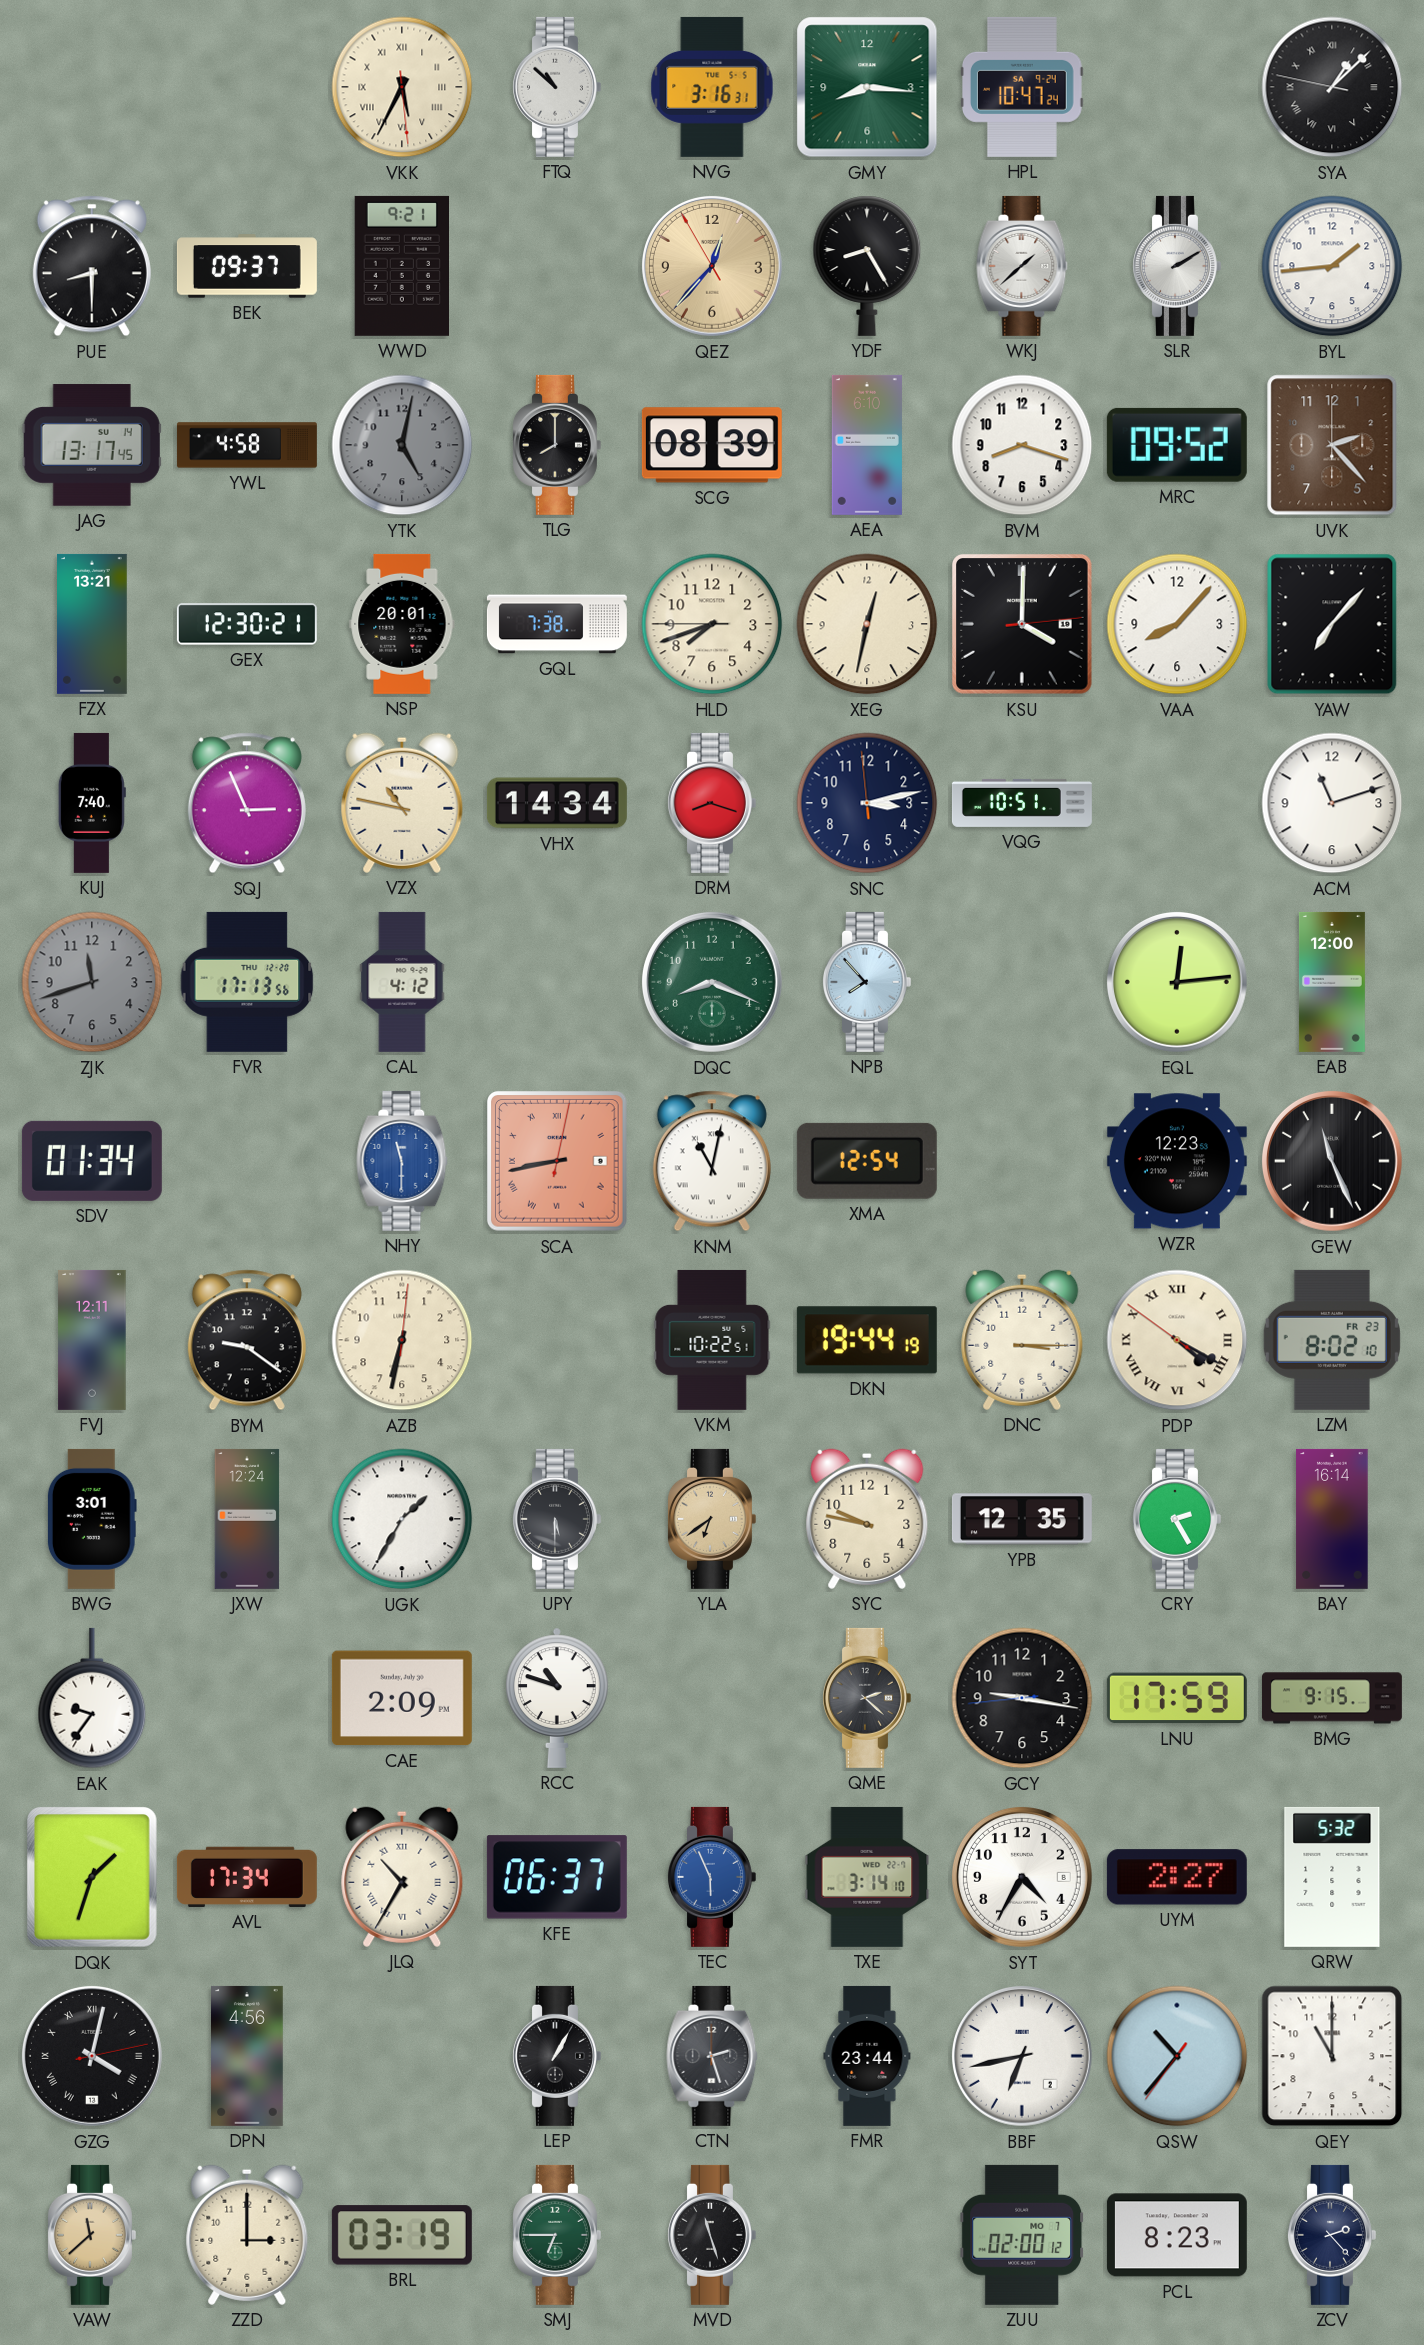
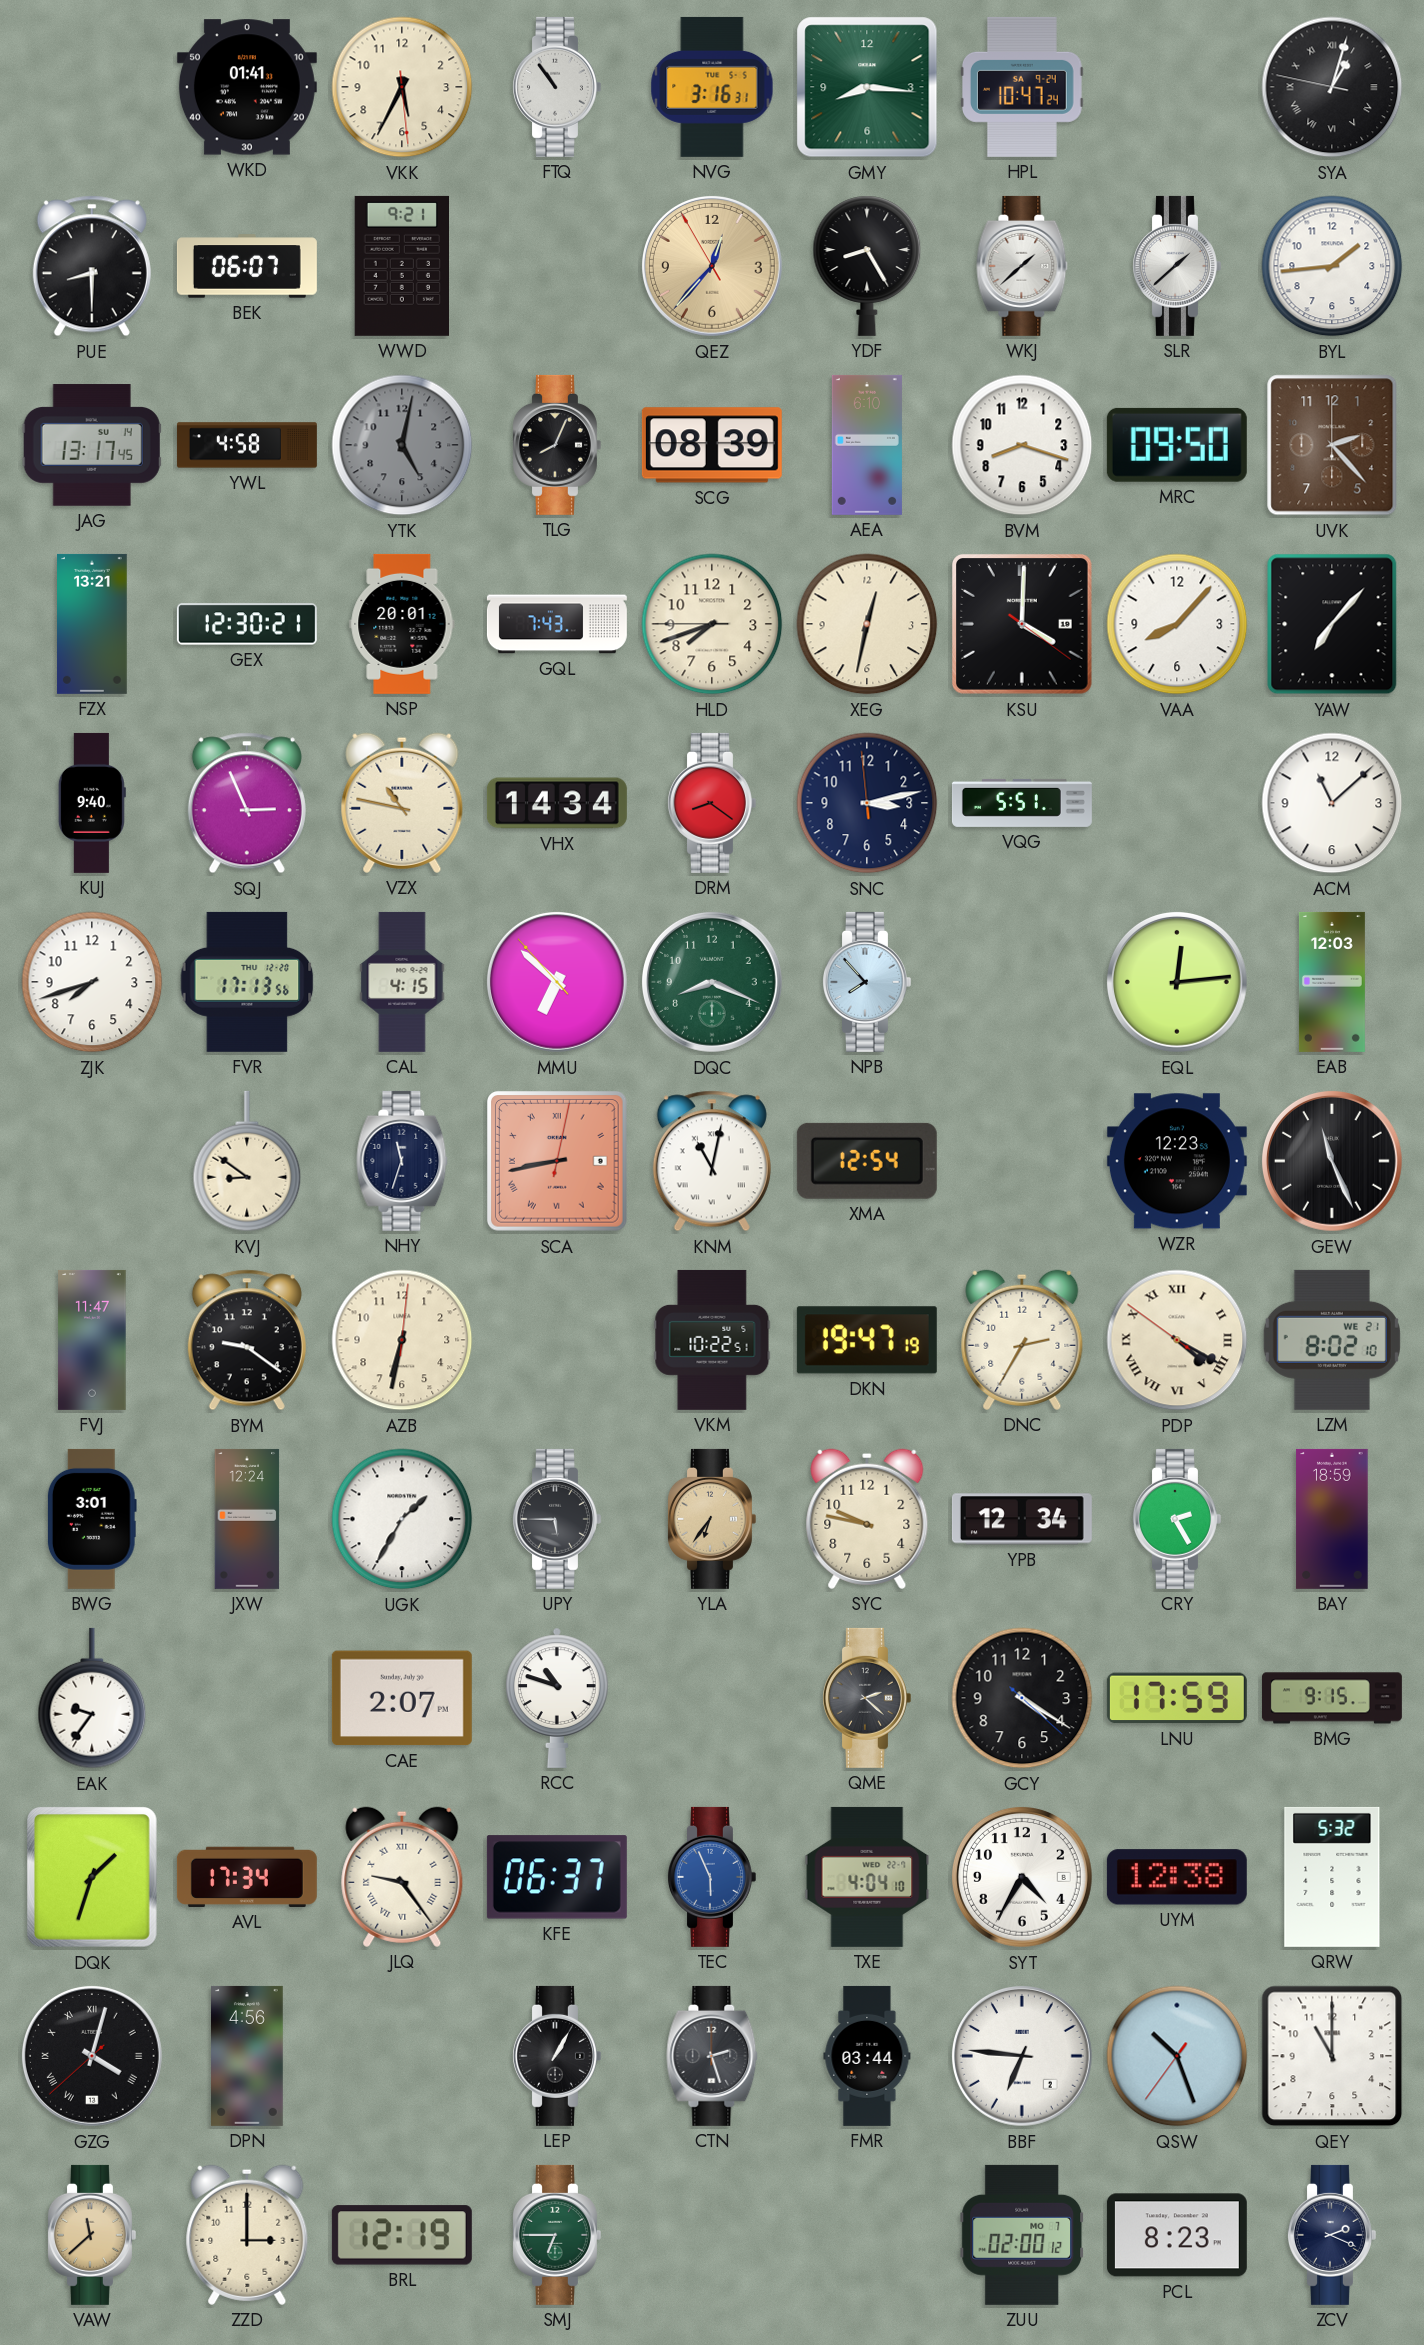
WKD: none -> 01:41
VKK numerals: Roman -> Arabic
FTQ: 10:52 -> 10:54
SYA: 1:07 -> 1:02
BEK: 09:37 -> 06:07
SLR: 2:10 -> 1:38
TLG: 8:00 -> 8:04
MRC: 09:52 -> 09:50
GQL: 7:38 -> 7:43
KSU: 4:00:14 -> 4:00:21
KUJ: 7:40 -> 9:40
DRM: 8:18 -> 8:21
VQG: 10:51 -> 5:51
ACM: 11:12 -> 11:08
ZJK: 11:42 -> 7:42
ZJK dial: grey -> white
CAL: 4:12 -> 4:15
MMU: none -> 6:51
EAB: 12:00 -> 12:03
SDV: 01:34 -> none
KVJ: none -> 8:51
NHY: 11:30 -> 11:33
NHY dial: blue -> navy
FVJ: 12:11 -> 11:47
DKN: 19:44 -> 19:47
DNC: 3:15 -> 2:35
LZM date: FR 23 -> WE 21
UPY: 5:30 -> 5:45
YLA: 6:39 -> 6:36
YPB: 12:35 -> 12:34
BAY: 16:14 -> 18:59
CAE: 2:09 -> 2:07
GCY: 9:16 -> 4:20
JLQ: 10:35 -> 9:24
TXE: 3:14 -> 4:04
UYM: 2:27 -> 12:38
GZG: 4:02:13 -> 4:02:38
FMR: 23:44 -> 03:44
BBF: 6:43 -> 6:46
QSW: 10:36 -> 10:26
BRL: 03:19 -> 12:19
MVD: 11:27 -> none
ZCV: 2:23 -> 2:19
